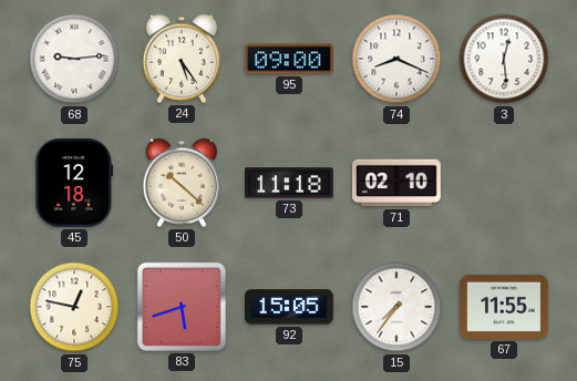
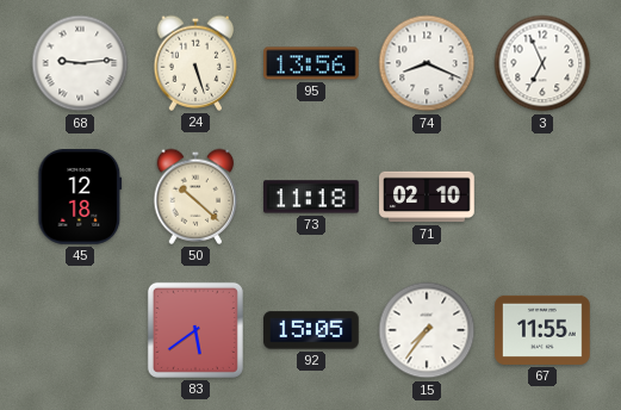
24: 5:24 -> 5:27
95: 09:00 -> 13:56
3: 12:29 -> 6:56
75: 12:47 -> none
83: 5:42 -> 5:39
